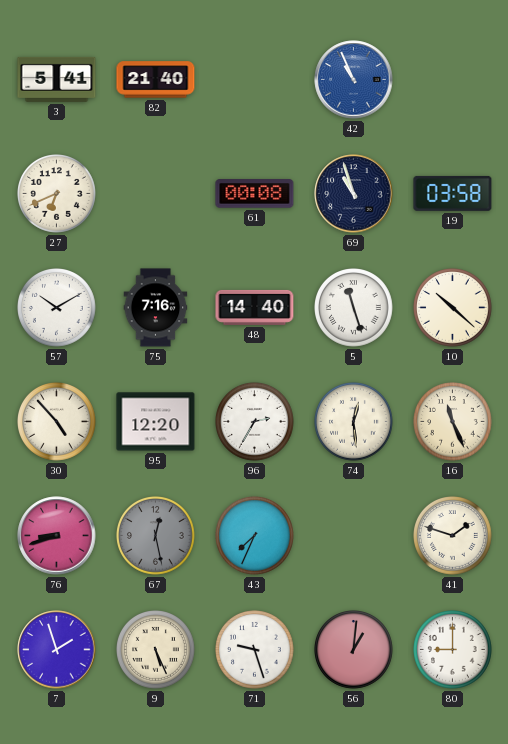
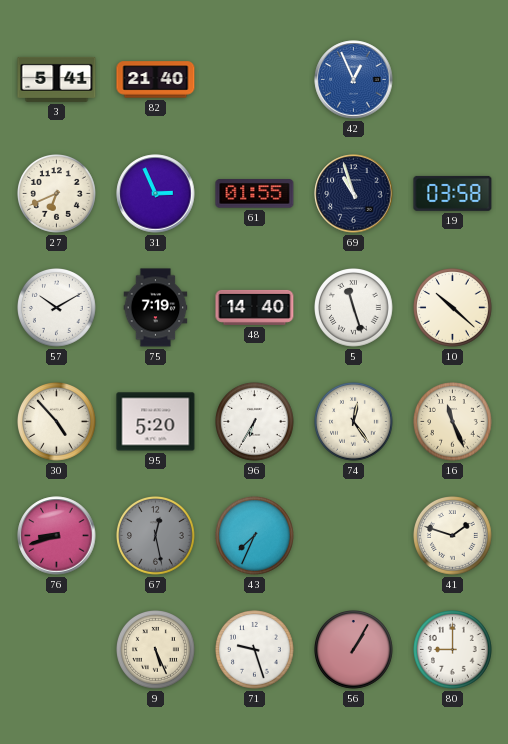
42: 10:56 -> 12:56
31: none -> 2:56
61: 00:08 -> 01:55
75: 7:16 -> 7:19
95: 12:20 -> 5:20
96: 2:35 -> 6:35
74: 12:29 -> 12:24
7: 1:57 -> none
56: 1:01 -> 1:05
